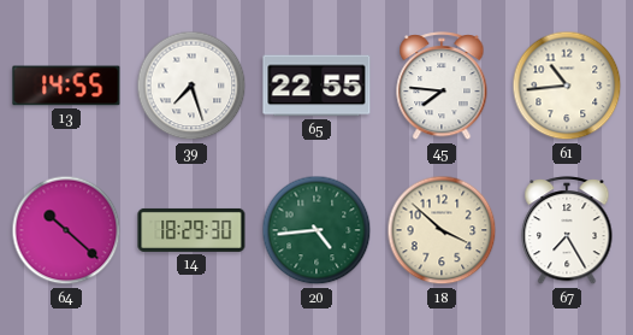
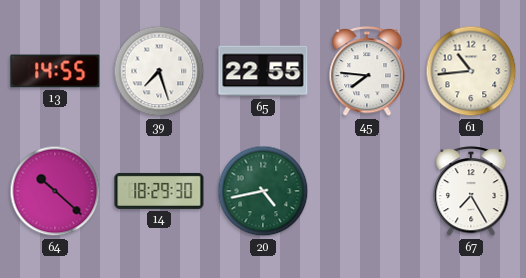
20: 4:44 -> 4:43
18: 3:52 -> none
